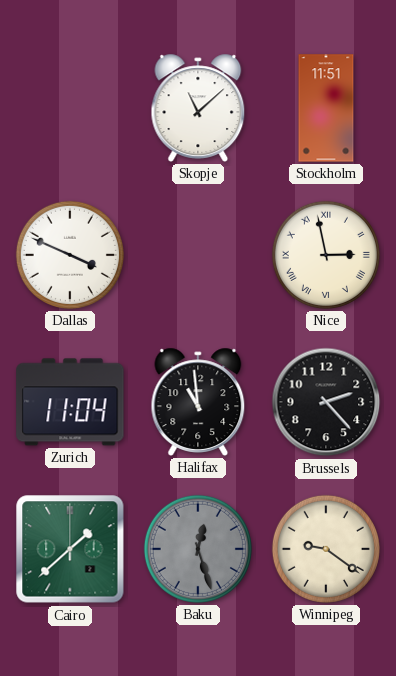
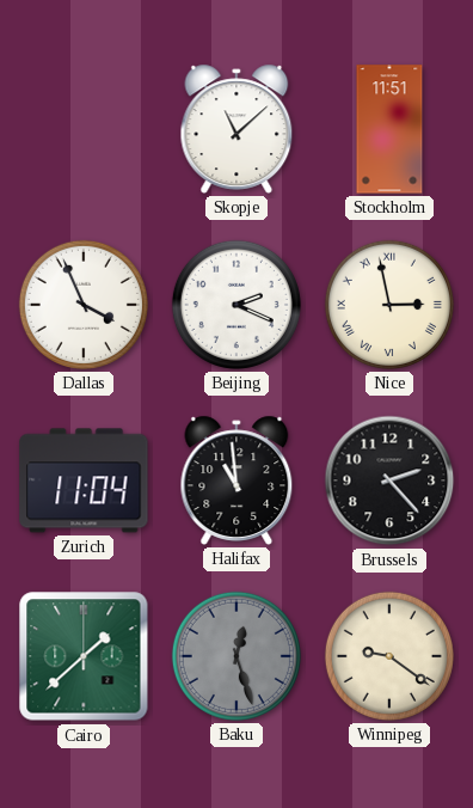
Dallas: 3:49 -> 3:56
Beijing: none -> 2:19
